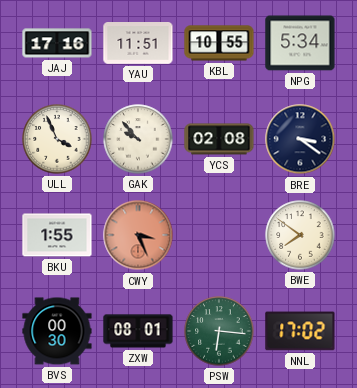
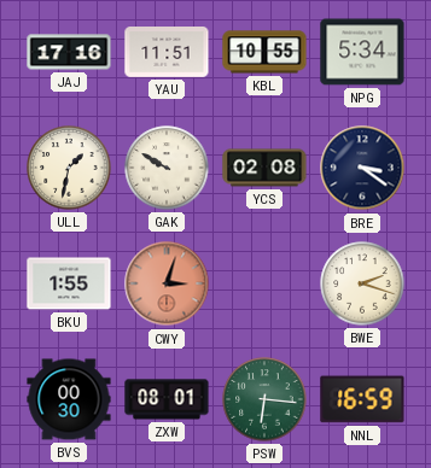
ULL: 3:56 -> 1:32
GAK: 9:53 -> 9:50
CWY: 3:26 -> 3:03
BWE: 7:51 -> 2:18
NNL: 17:02 -> 16:59
